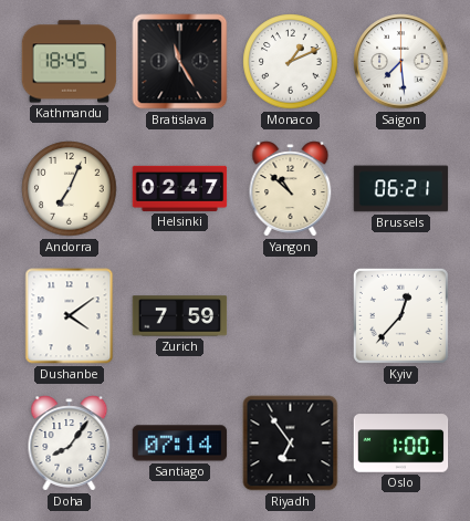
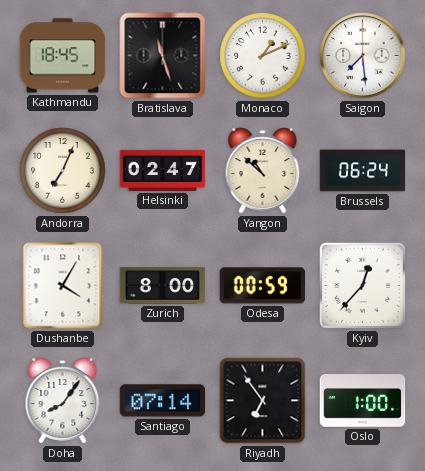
Bratislava: 11:25 -> 11:27
Brussels: 06:21 -> 06:24
Dushanbe: 4:09 -> 4:05
Zurich: 7:59 -> 8:00
Odesa: none -> 00:59
